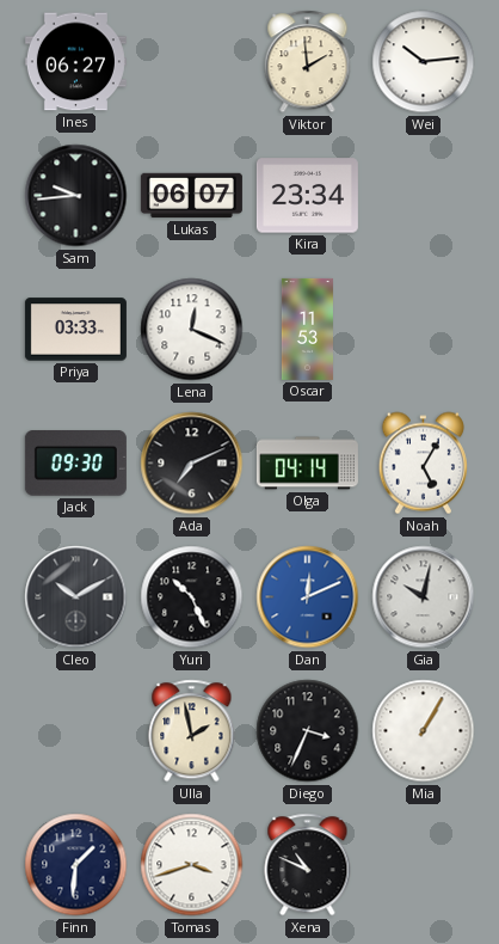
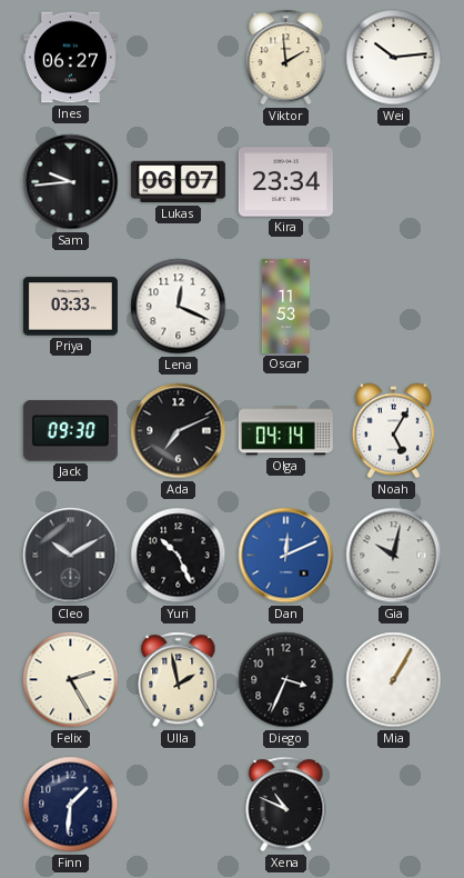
Felix: none -> 2:25
Tomas: 3:42 -> none
